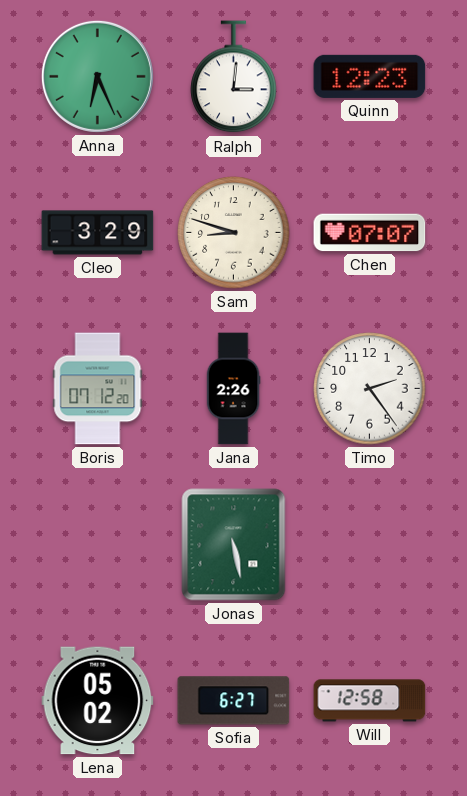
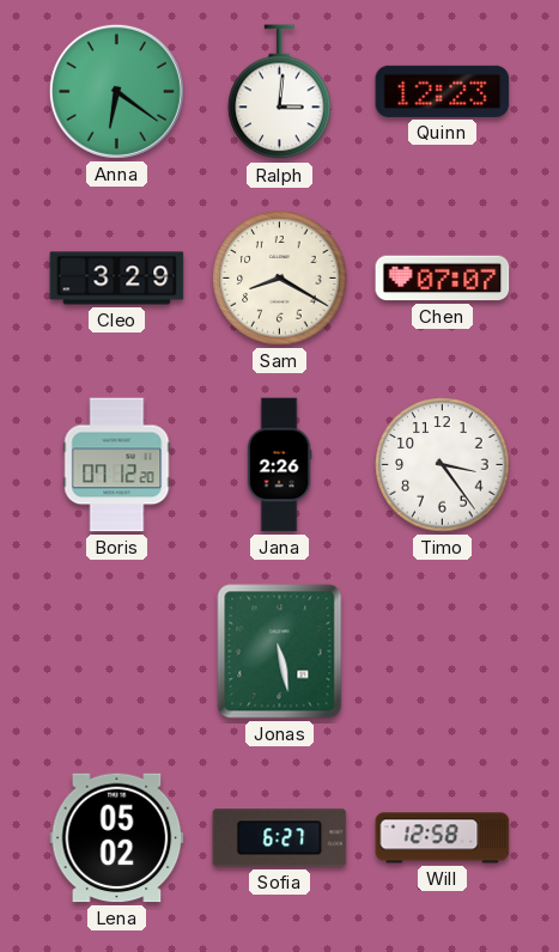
Anna: 6:26 -> 6:21
Sam: 8:48 -> 8:20
Timo: 2:24 -> 3:24
